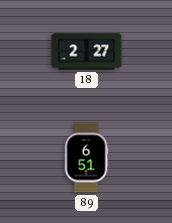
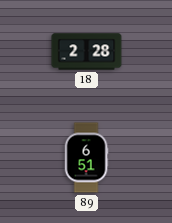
18: 2:27 -> 2:28
